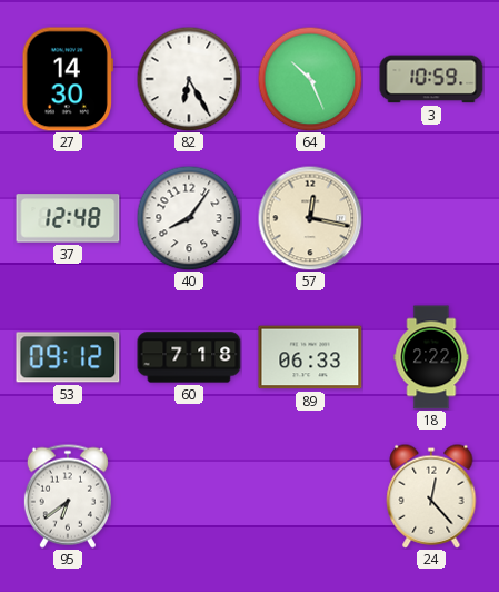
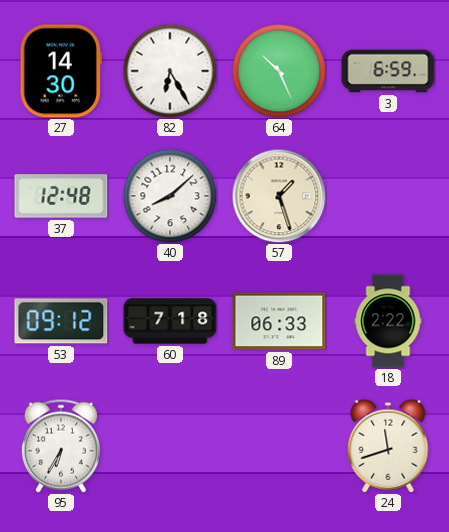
3: 10:59 -> 6:59
40: 8:06 -> 8:08
57: 12:17 -> 1:27
95: 6:39 -> 6:35
24: 12:23 -> 11:42
